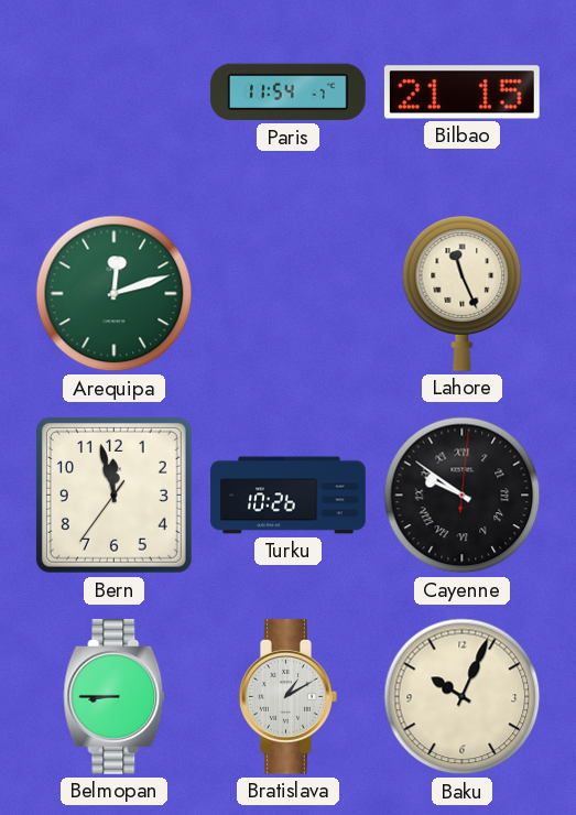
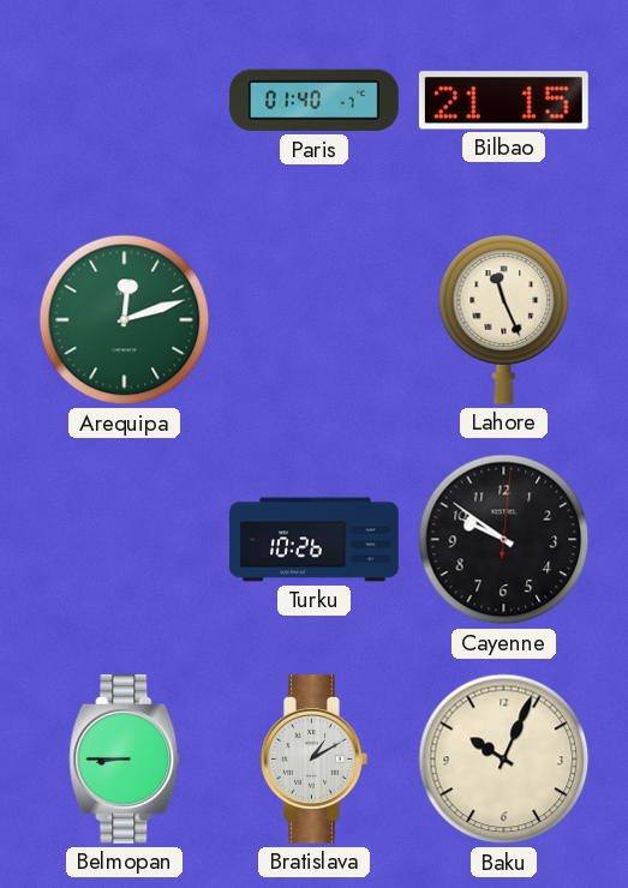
Paris: 11:54 -> 01:40
Bern: 11:57 -> none
Cayenne numerals: Roman -> Arabic
